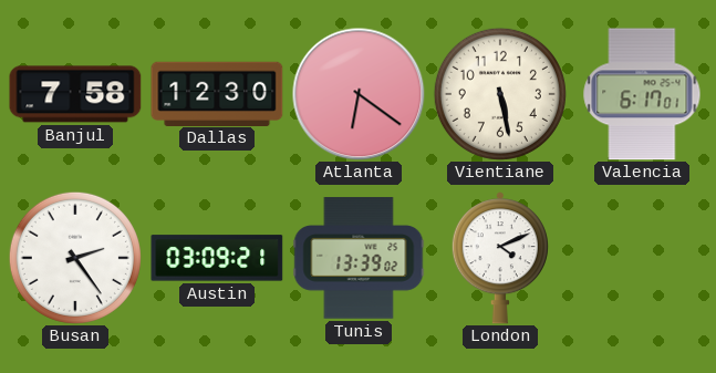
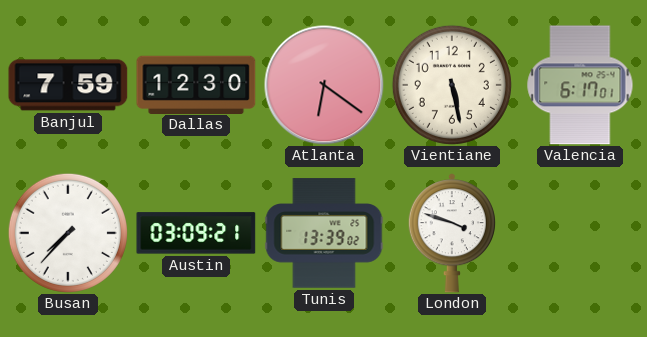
Banjul: 7:58 -> 7:59
Busan: 2:24 -> 7:37
London: 4:11 -> 3:48
